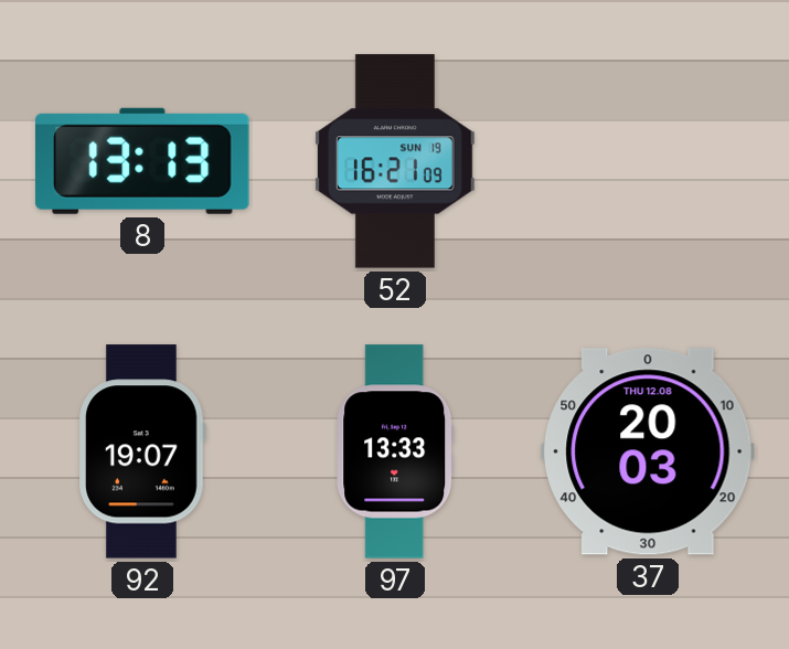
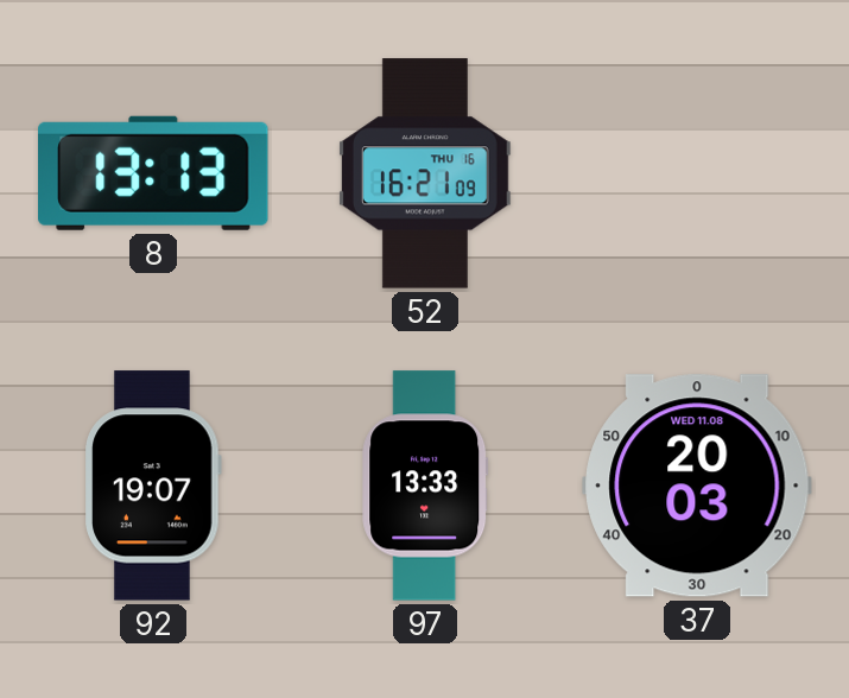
52 date: SUN 19 -> THU 16
37 date: THU 12.08 -> WED 11.08
